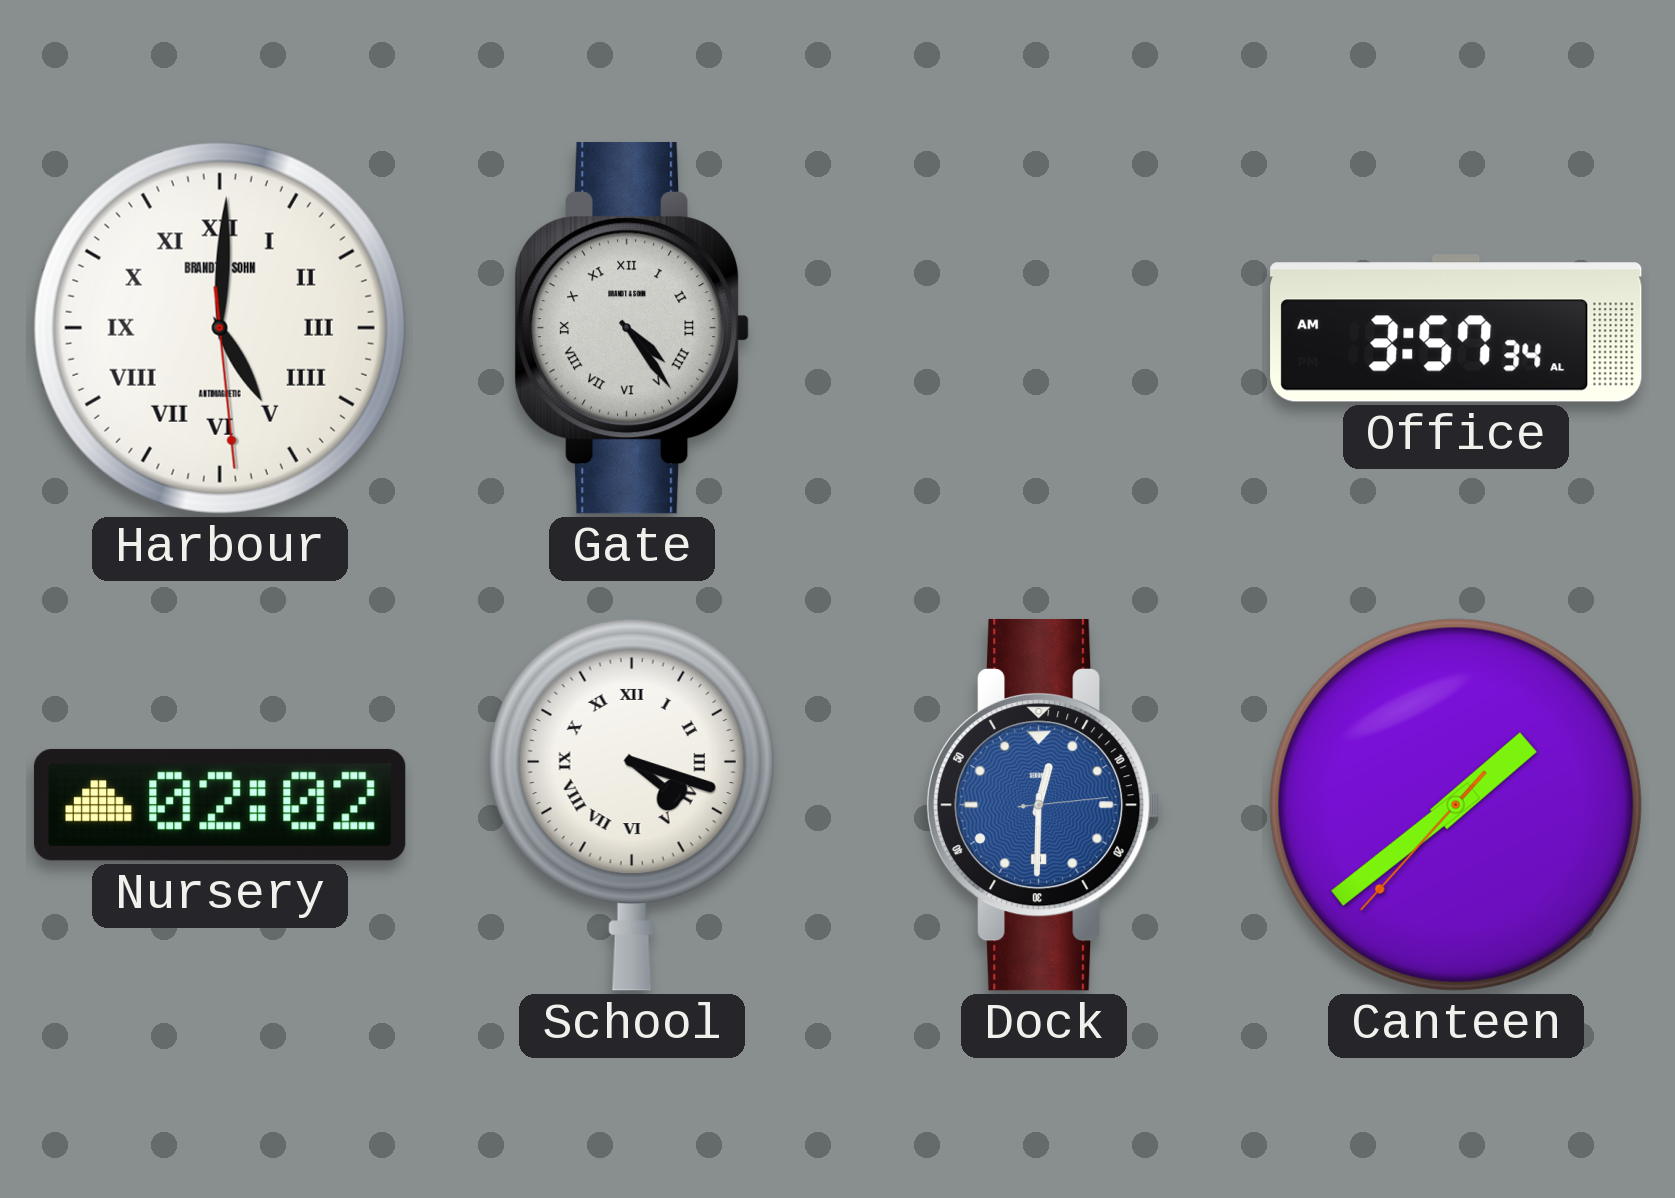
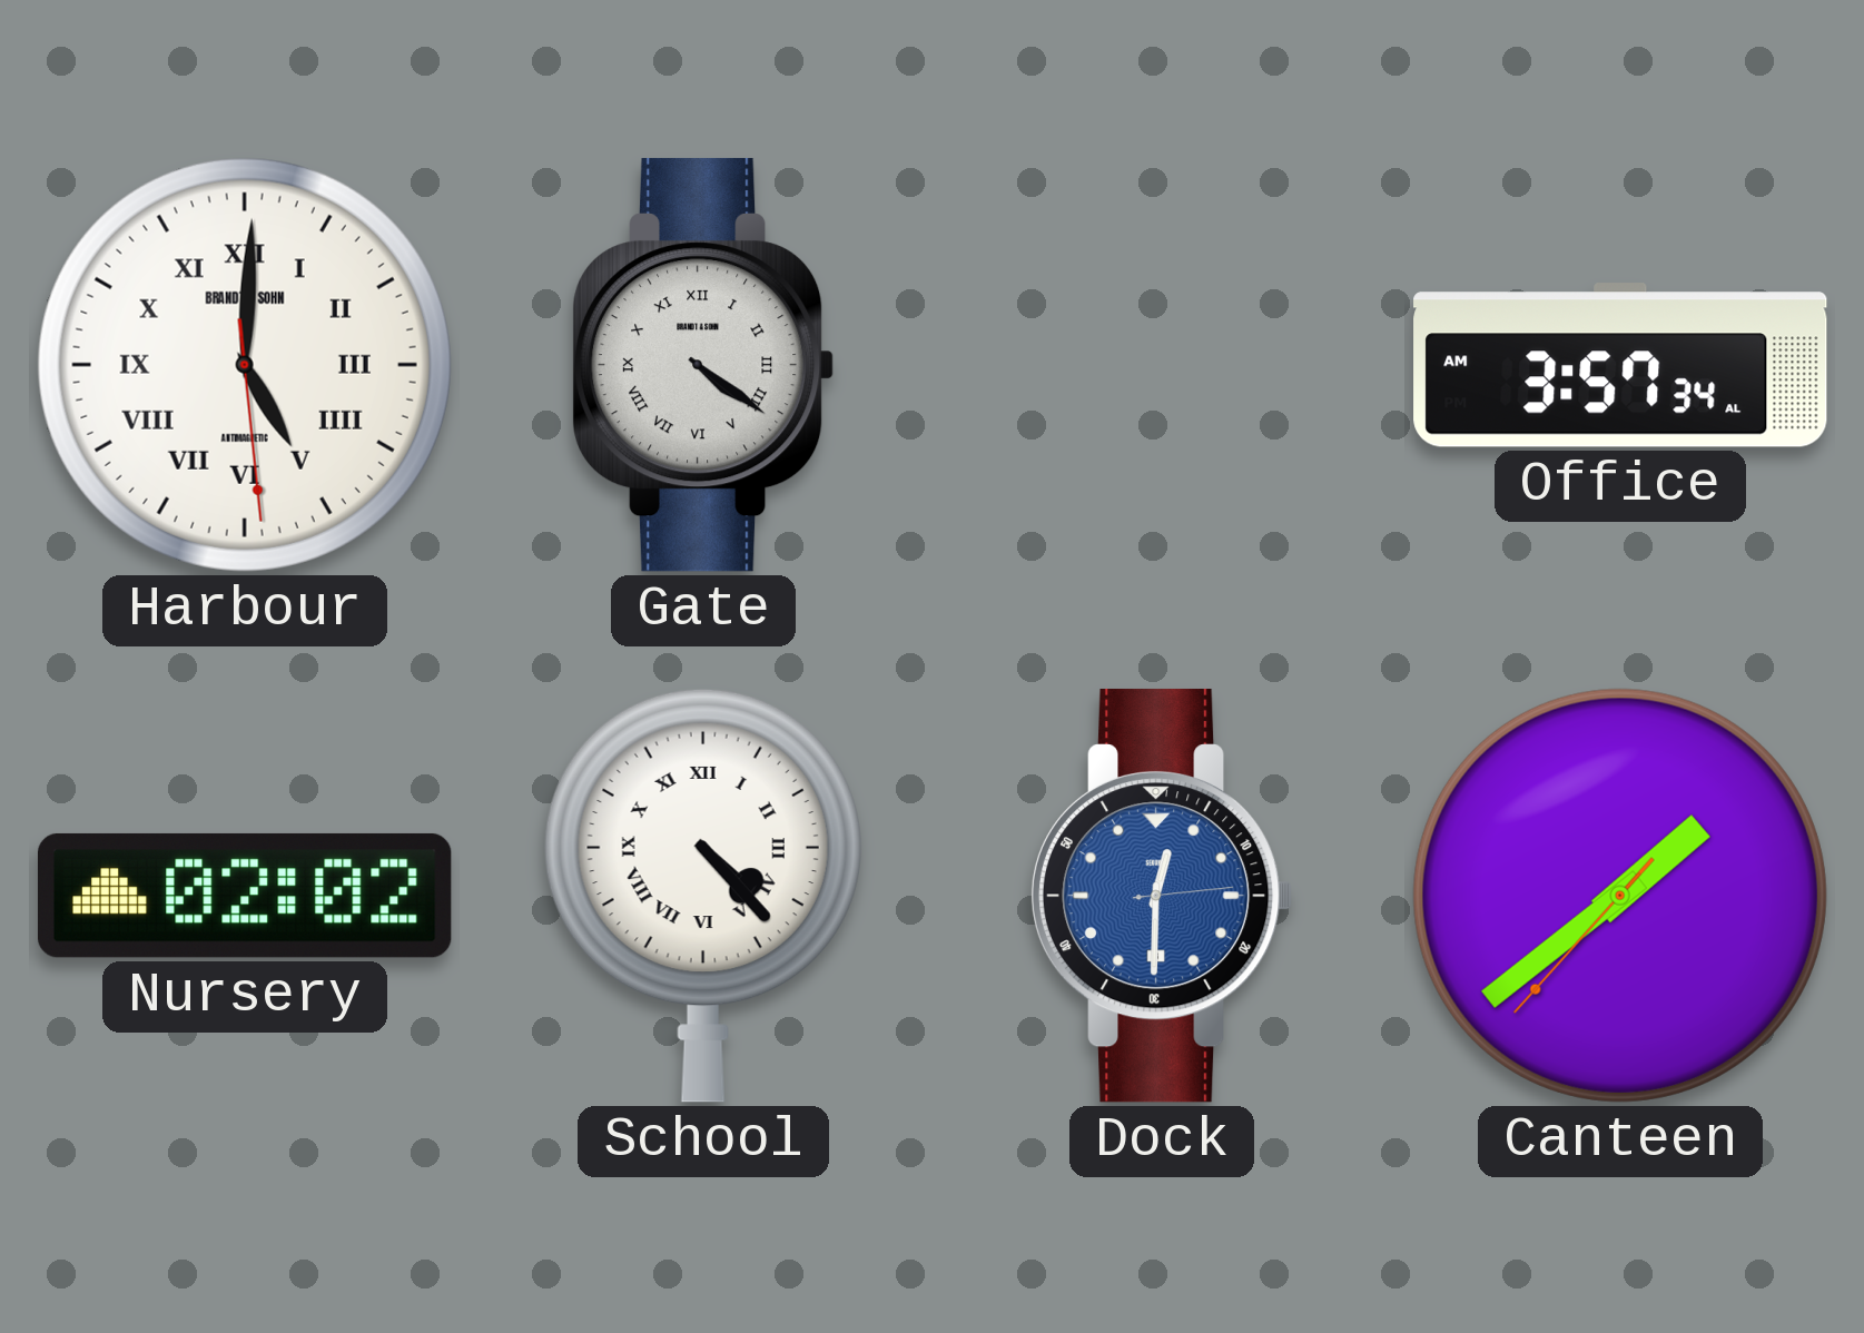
Gate: 4:24 -> 4:21
School: 4:18 -> 4:23
